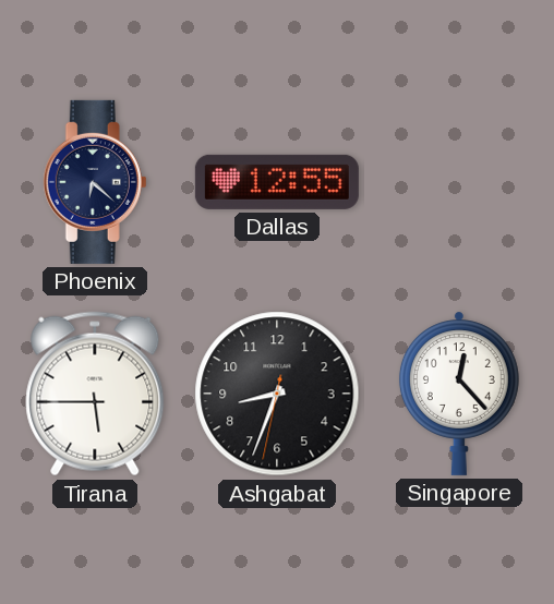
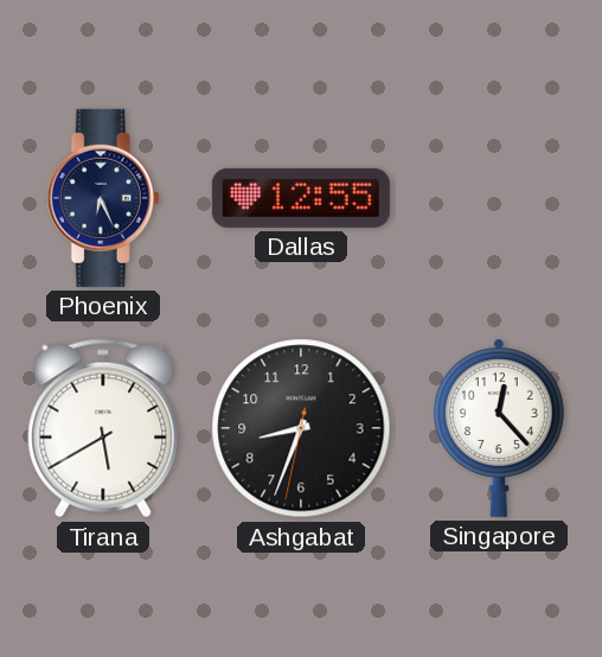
Phoenix: 6:22 -> 6:26
Tirana: 5:45 -> 5:40
